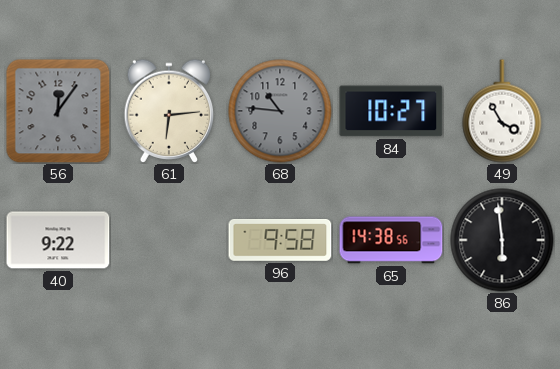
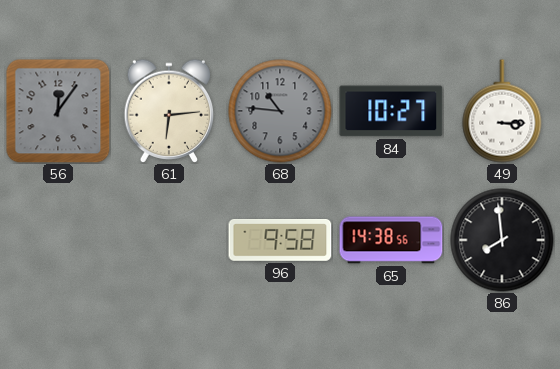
49: 3:55 -> 3:15
40: 9:22 -> none
86: 5:59 -> 7:59
